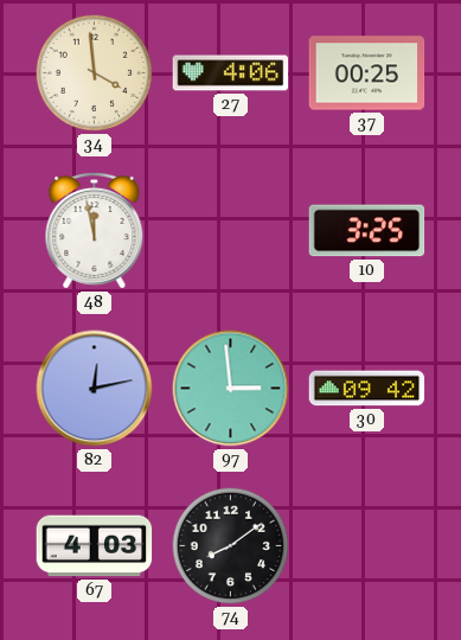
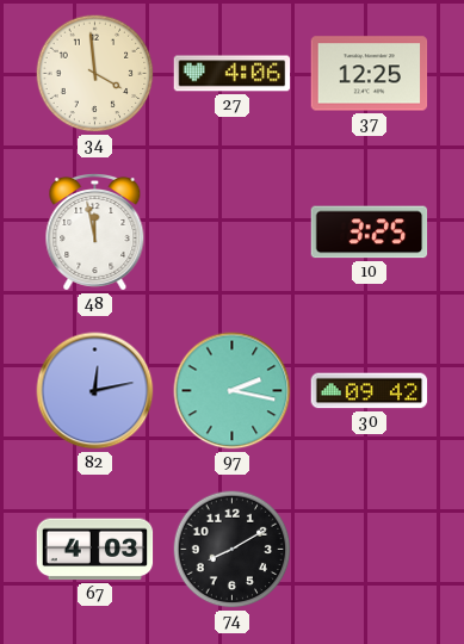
37: 00:25 -> 12:25
97: 2:59 -> 2:17
74: 8:09 -> 8:10
